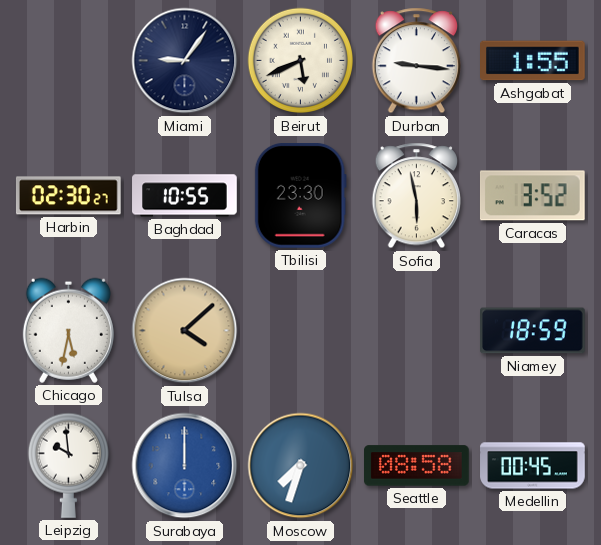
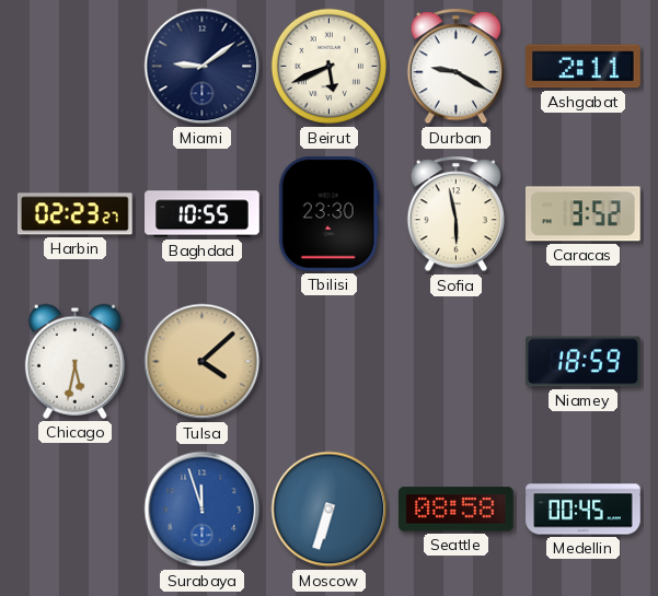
Miami: 9:06 -> 9:09
Durban: 9:16 -> 9:20
Ashgabat: 1:55 -> 2:11
Harbin: 02:30 -> 02:23
Leipzig: 9:59 -> none
Surabaya: 12:00 -> 11:57
Moscow: 7:33 -> 6:33
